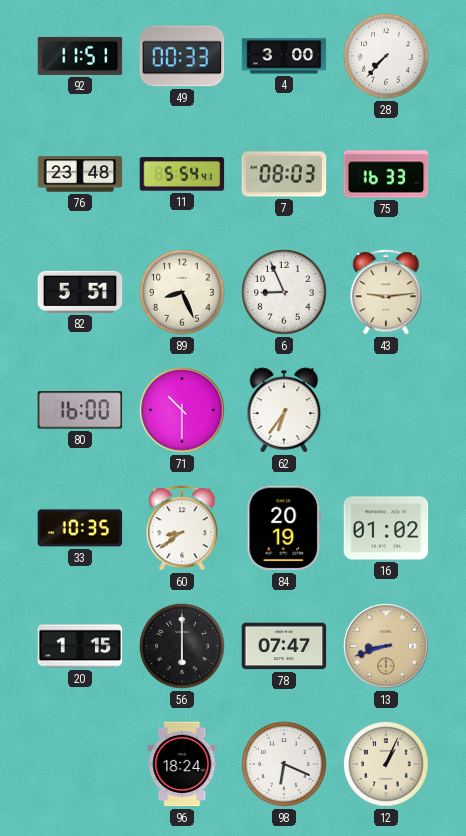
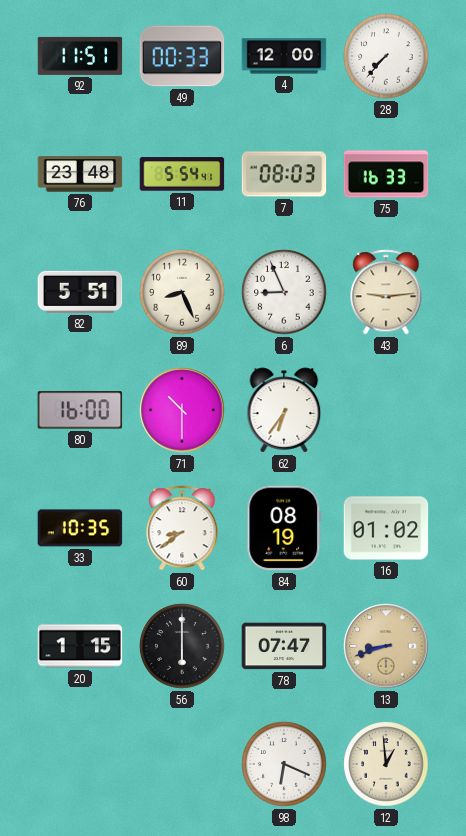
4: 3:00 -> 12:00
84: 20:19 -> 08:19
96: 18:24 -> none
12: 1:04 -> 12:59
